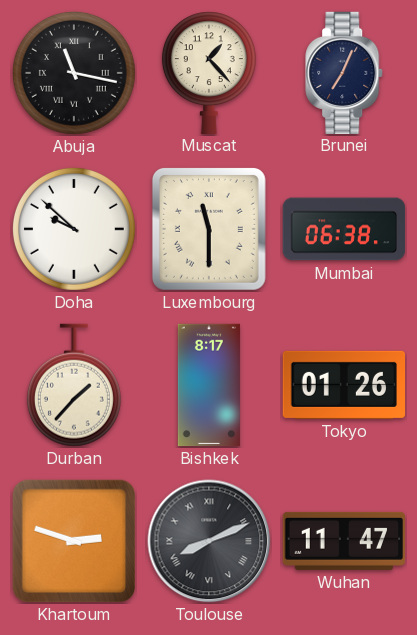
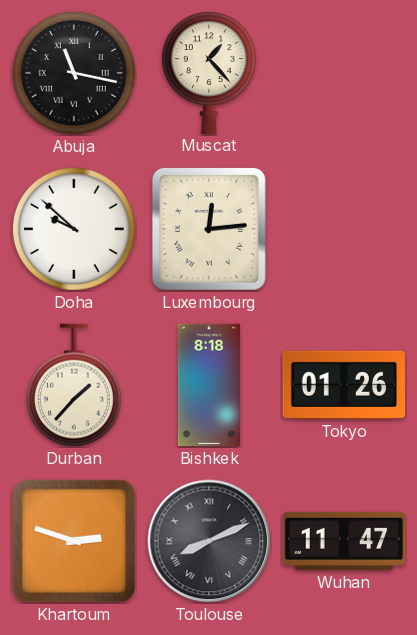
Brunei: 7:04 -> none
Luxembourg: 11:30 -> 12:14
Mumbai: 06:38 -> none
Bishkek: 8:17 -> 8:18
